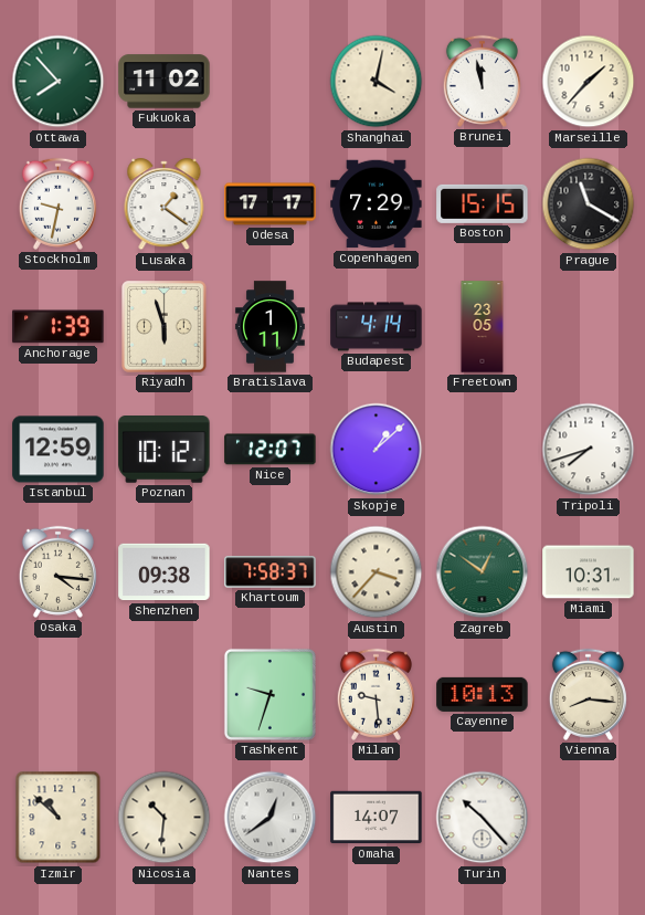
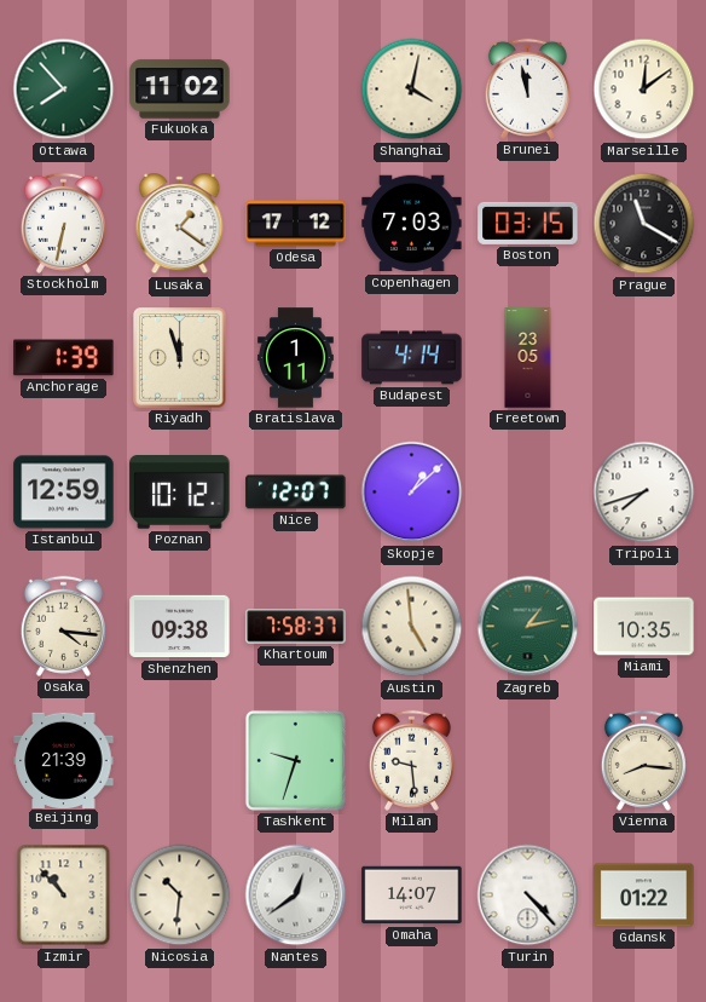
Marseille: 1:37 -> 12:09
Stockholm: 9:32 -> 6:32
Odesa: 17:17 -> 17:12
Copenhagen: 7:29 -> 7:03
Boston: 15:15 -> 03:15
Riyadh: 5:57 -> 11:57
Austin: 3:37 -> 4:59
Zagreb: 12:51 -> 1:13
Miami: 10:31 -> 10:35
Beijing: none -> 21:39
Cayenne: 10:13 -> none
Izmir: 10:52 -> 10:53
Turin: 10:23 -> 4:23
Gdansk: none -> 01:22
